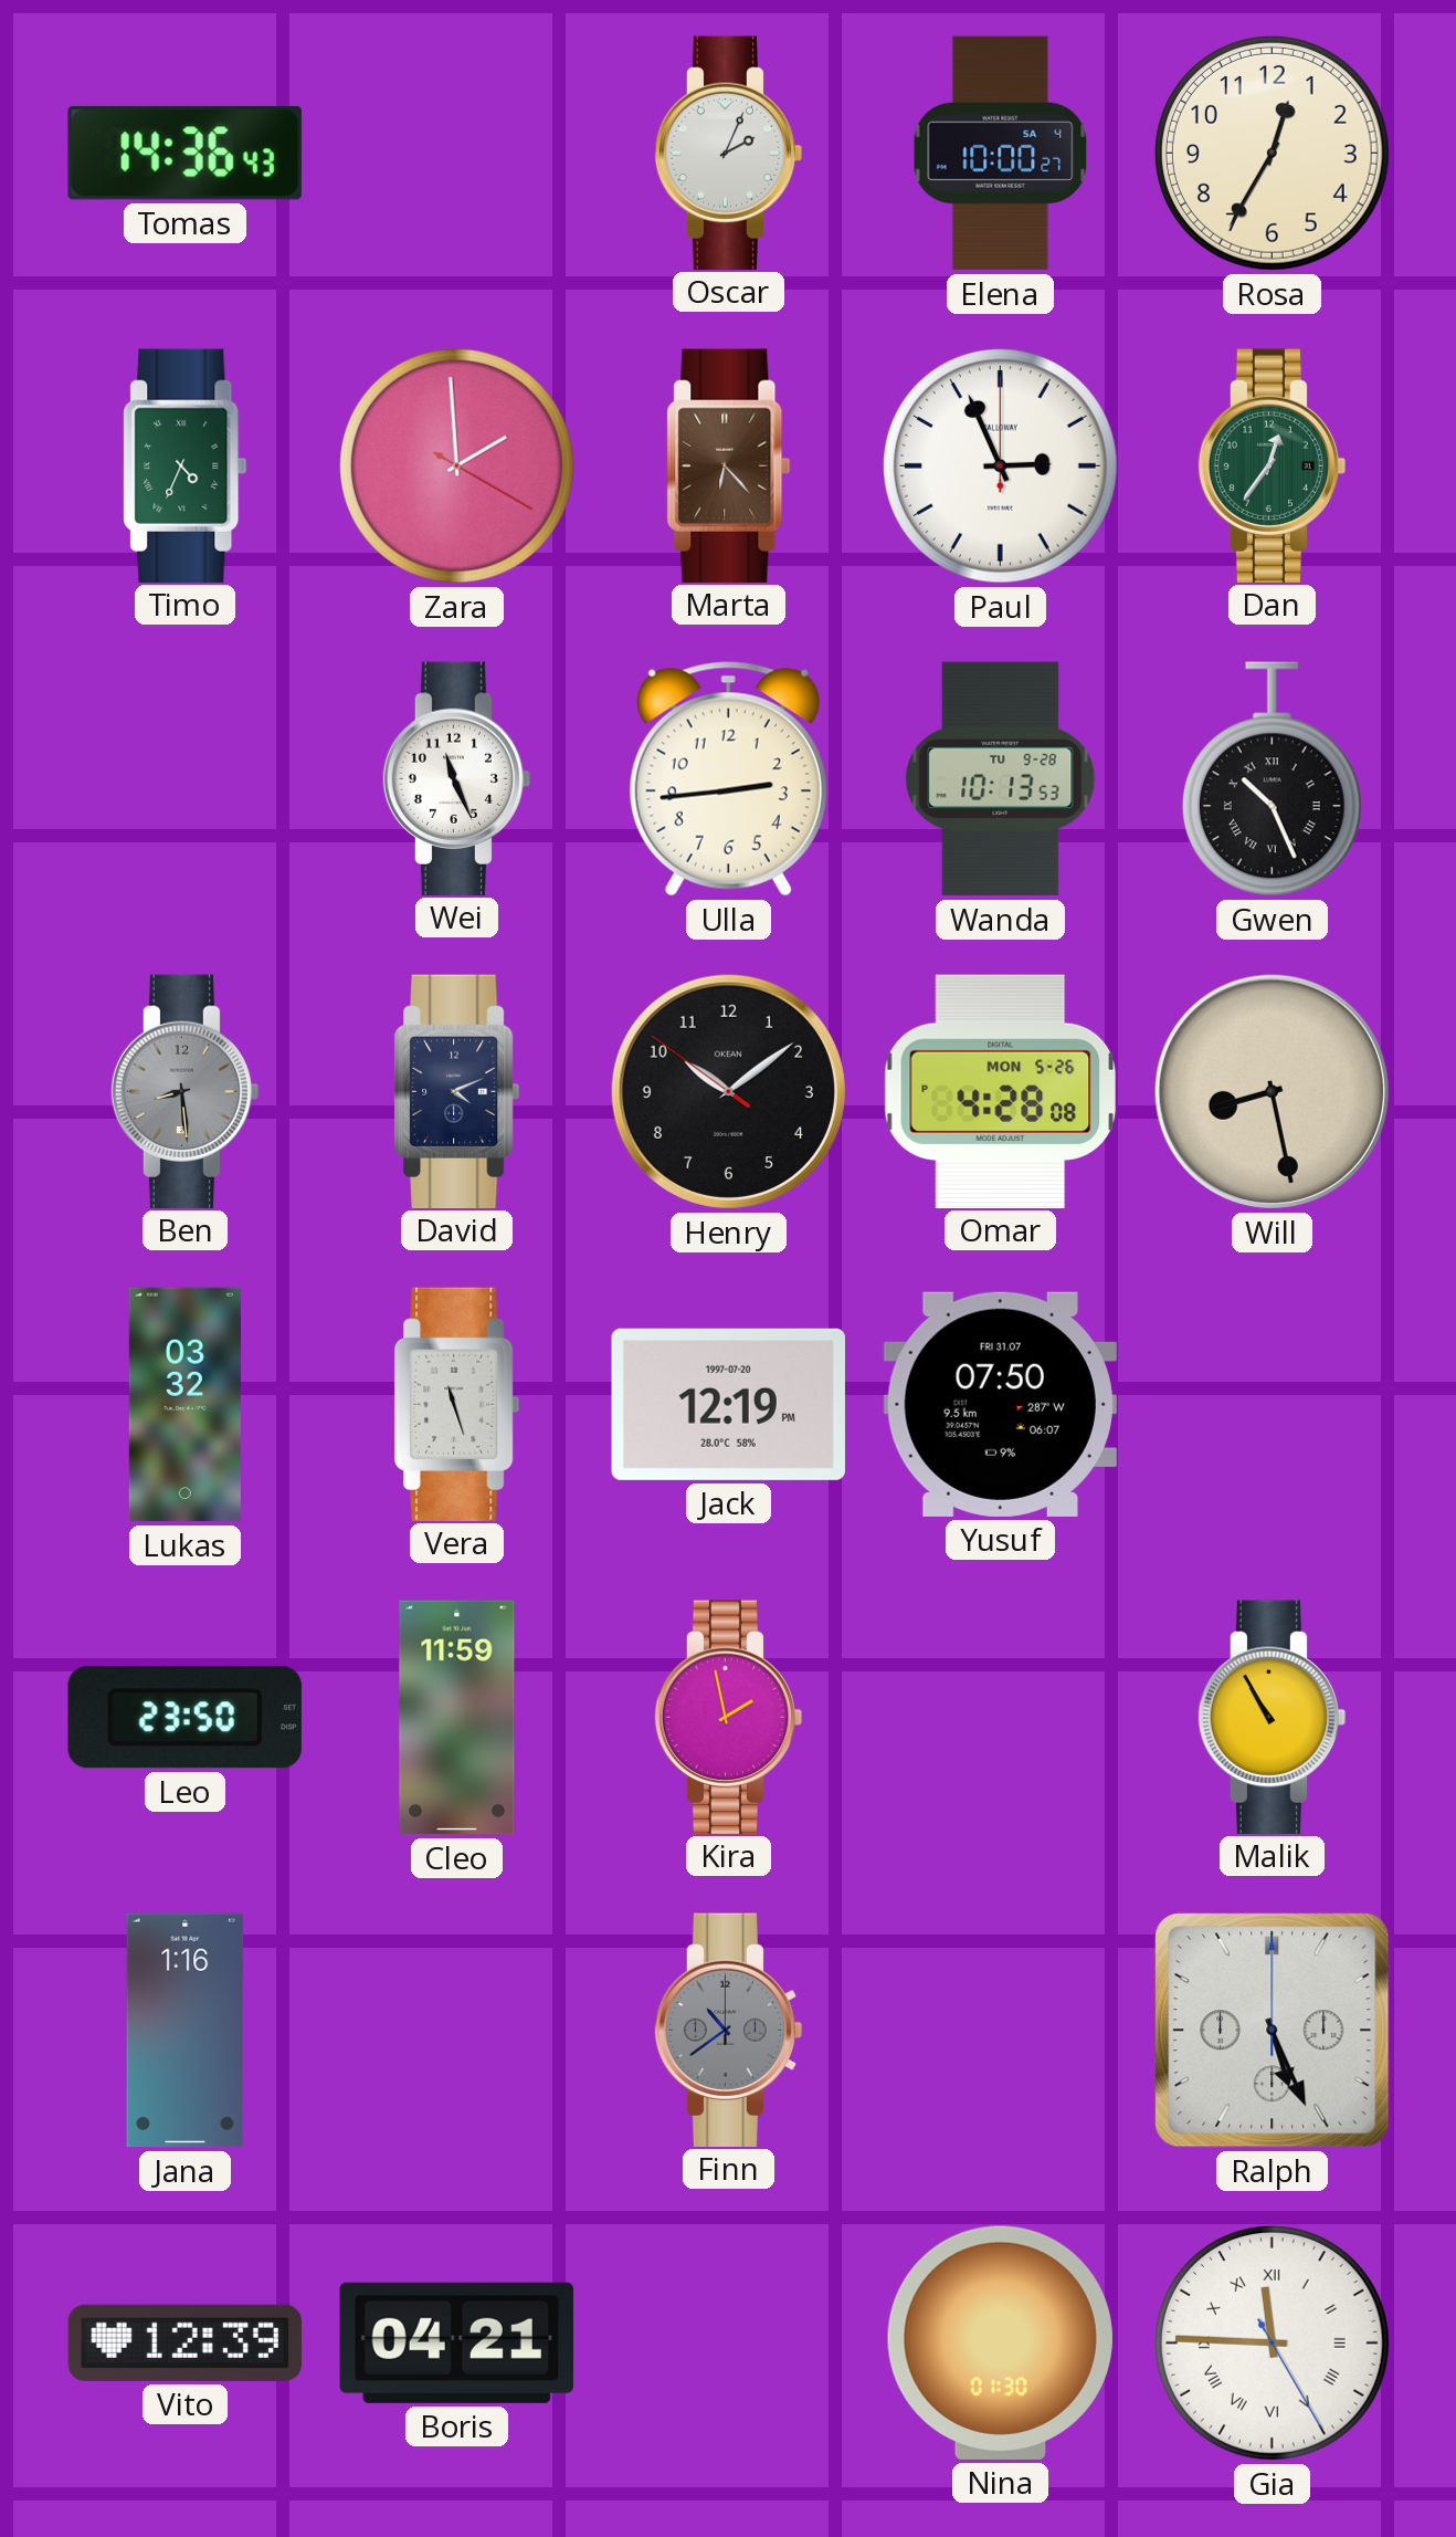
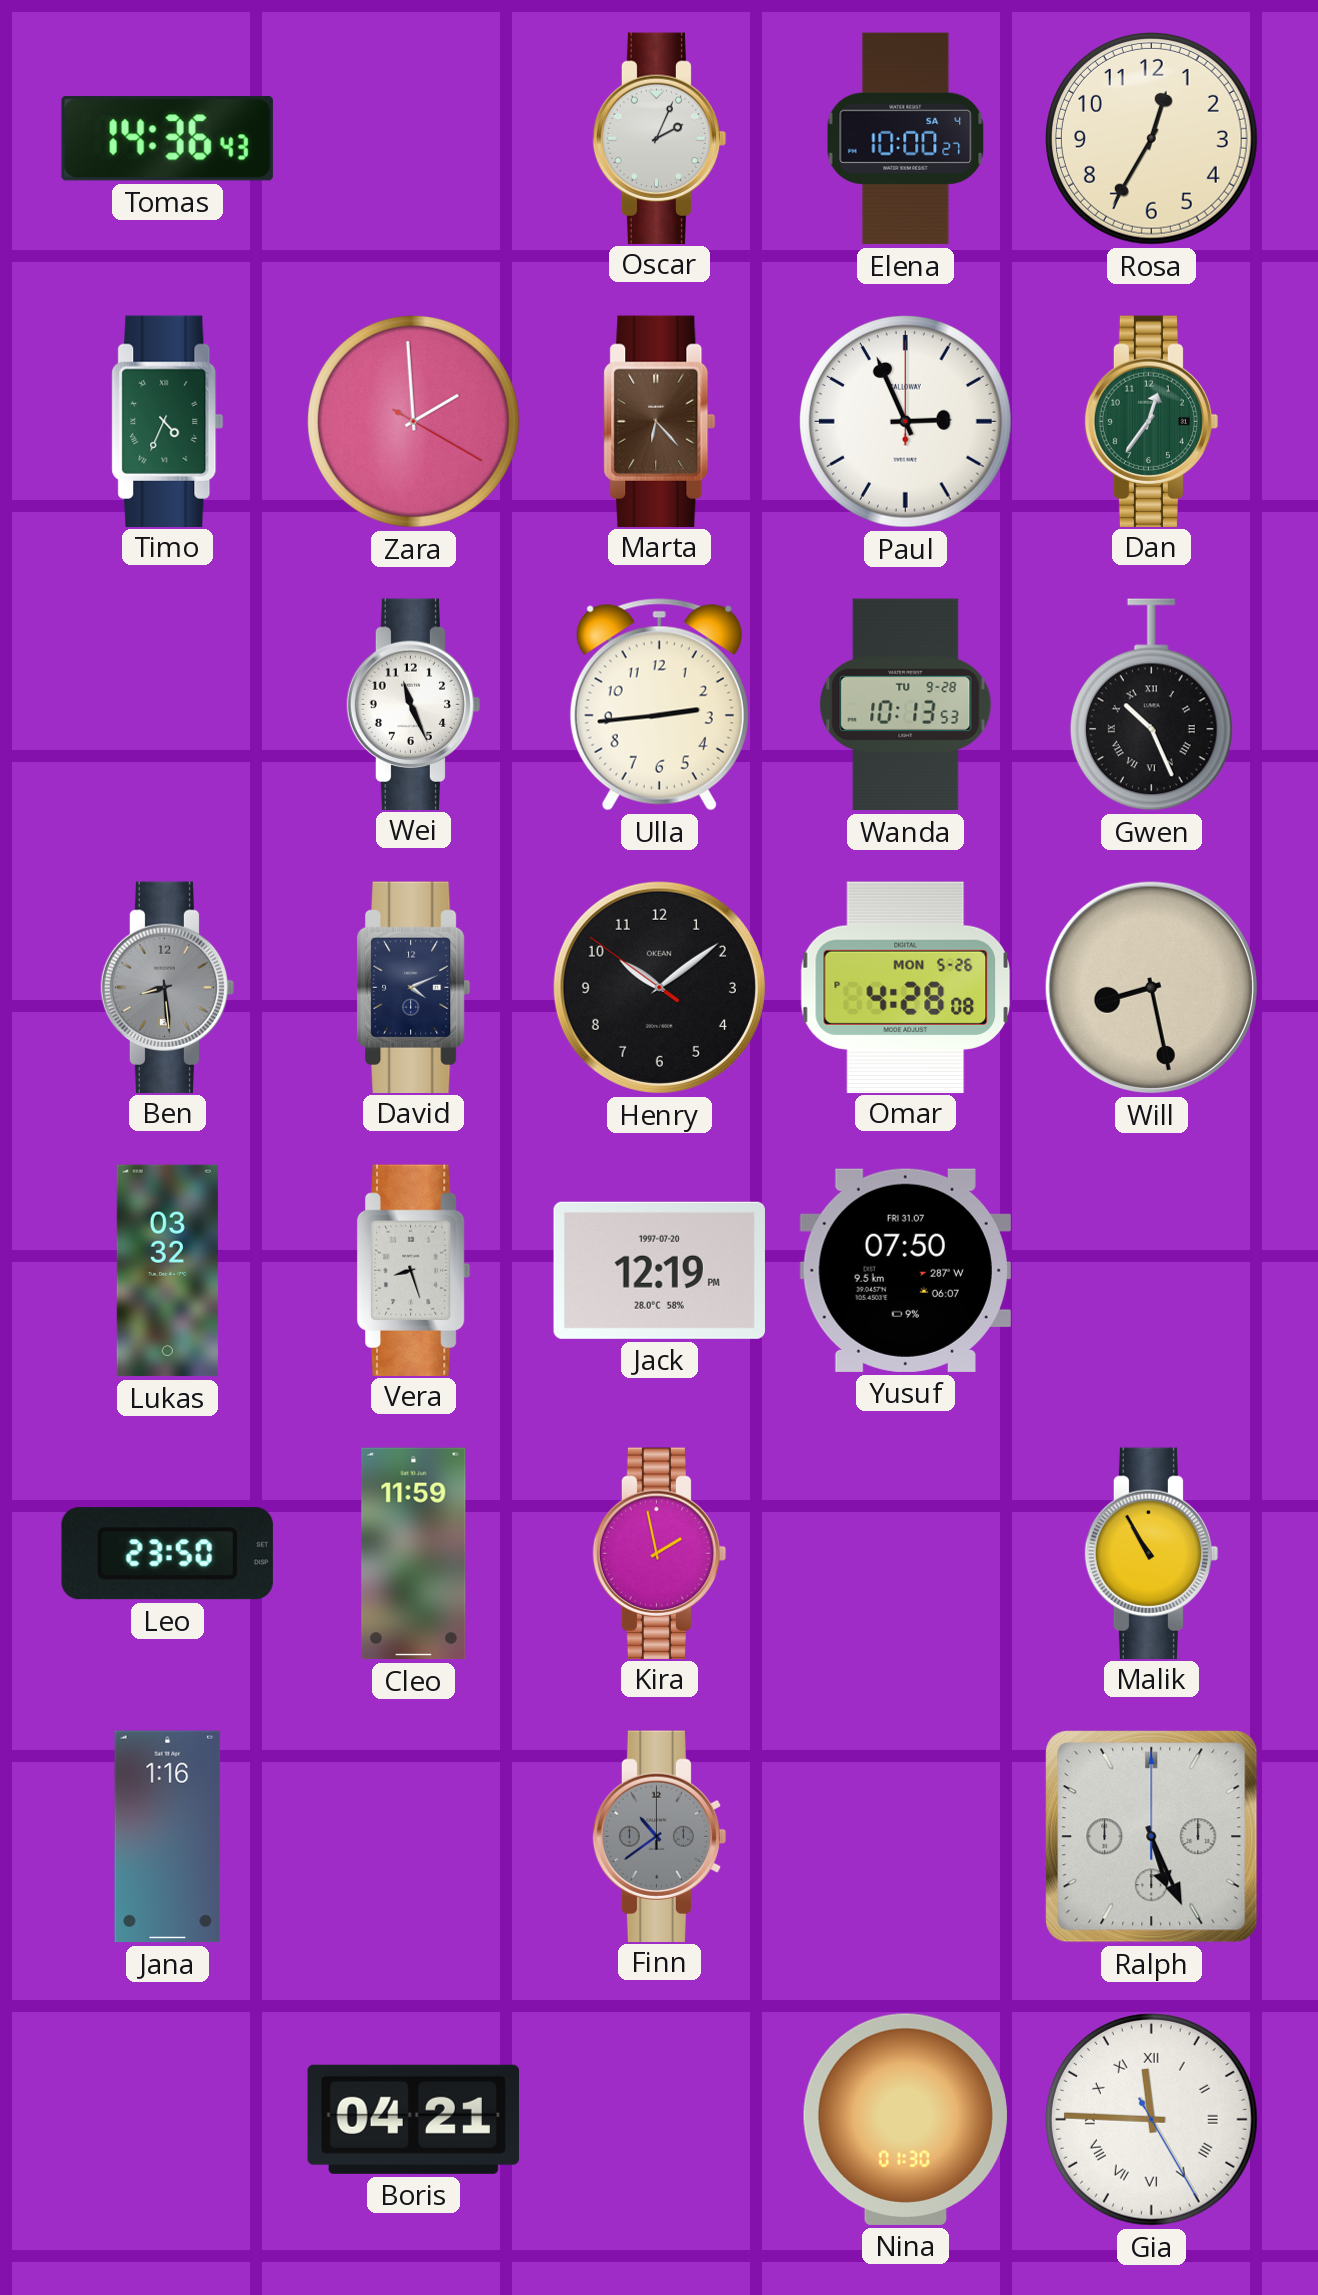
Vera: 11:27 -> 8:27
Vito: 12:39 -> none
